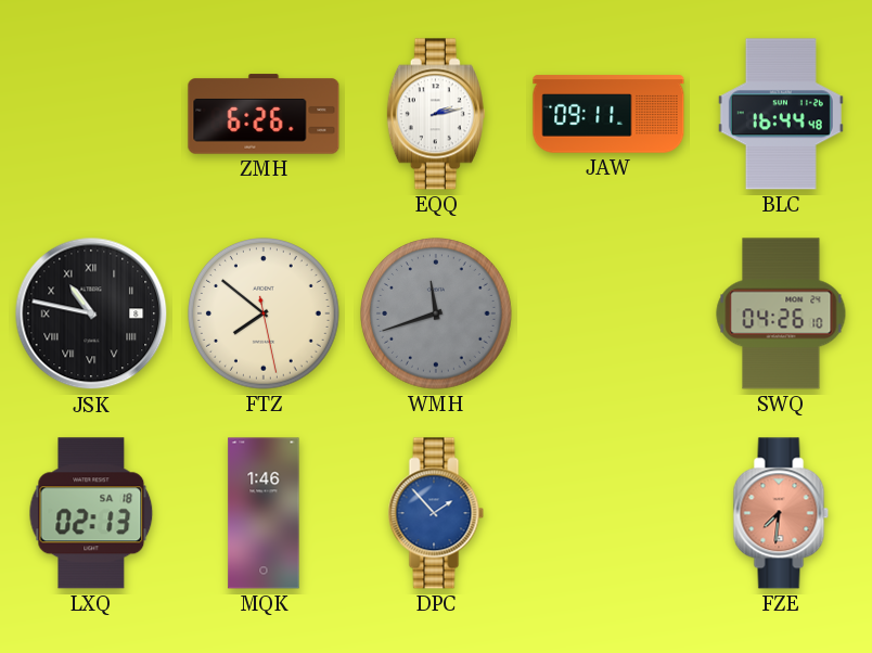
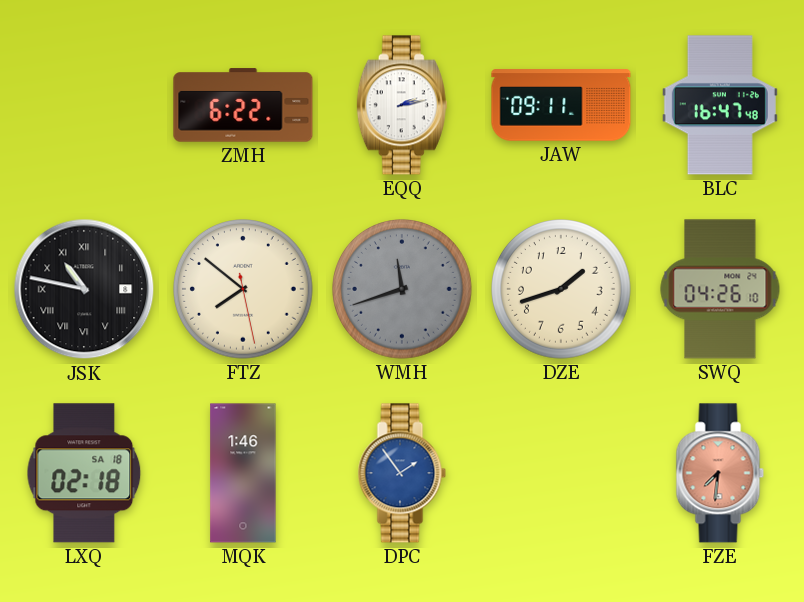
ZMH: 6:26 -> 6:22
BLC: 16:44 -> 16:47
DZE: none -> 1:42
LXQ: 02:13 -> 02:18
DPC: 1:53 -> 1:54
